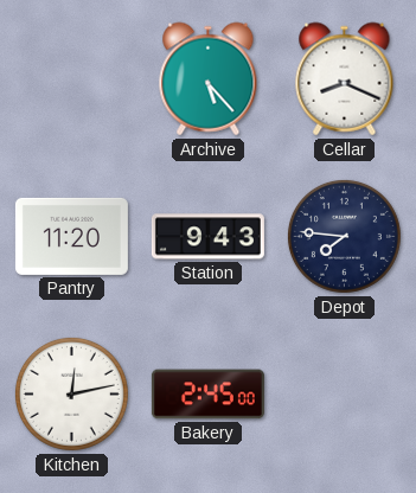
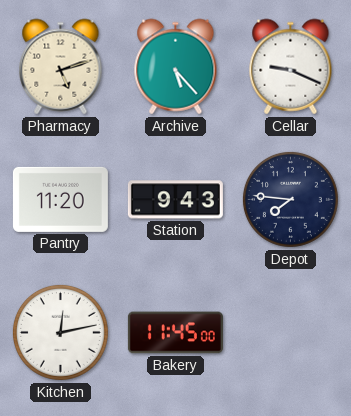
Pharmacy: none -> 5:12
Cellar: 8:19 -> 9:19
Bakery: 2:45 -> 11:45
